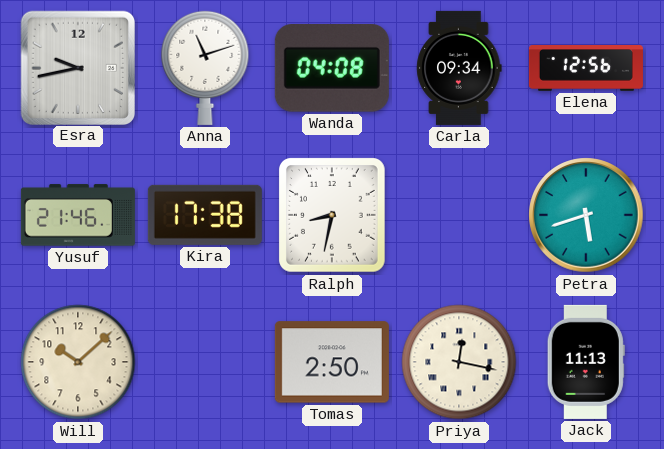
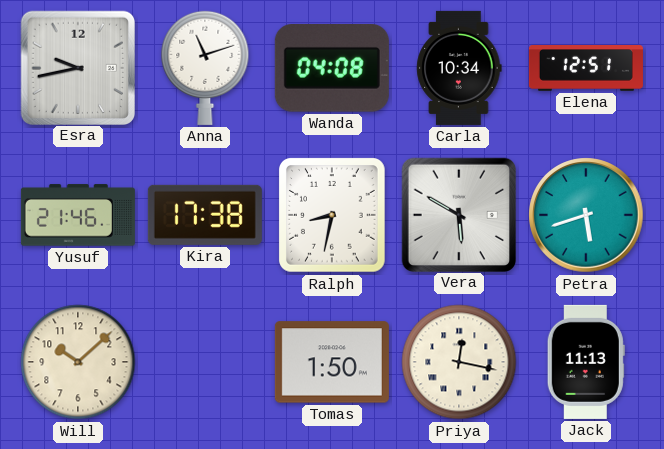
Carla: 09:34 -> 10:34
Elena: 12:56 -> 12:51
Vera: none -> 5:50
Tomas: 2:50 -> 1:50
